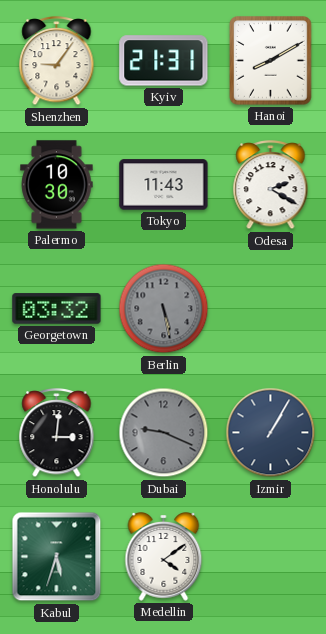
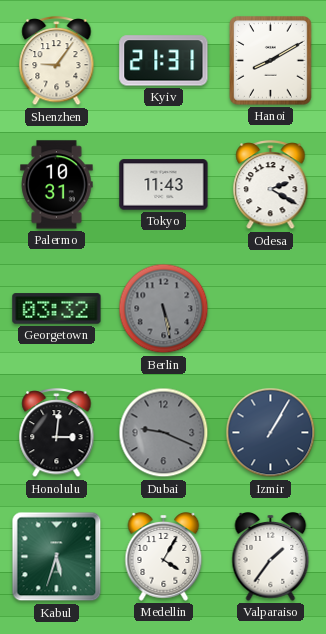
Palermo: 10:30 -> 10:31
Medellin: 4:09 -> 4:05
Valparaiso: none -> 1:36
